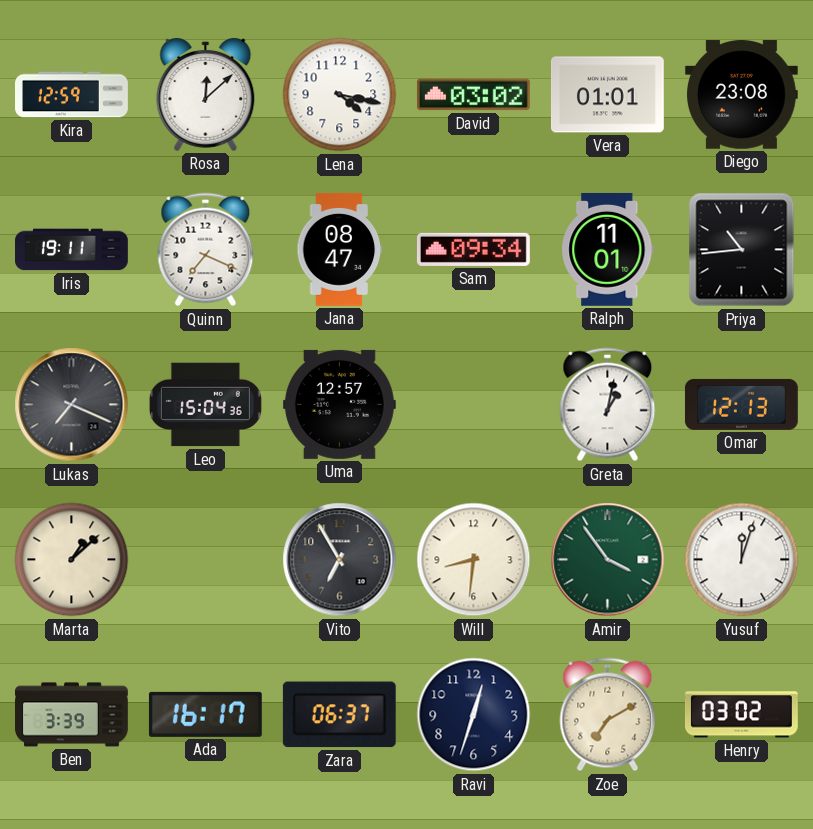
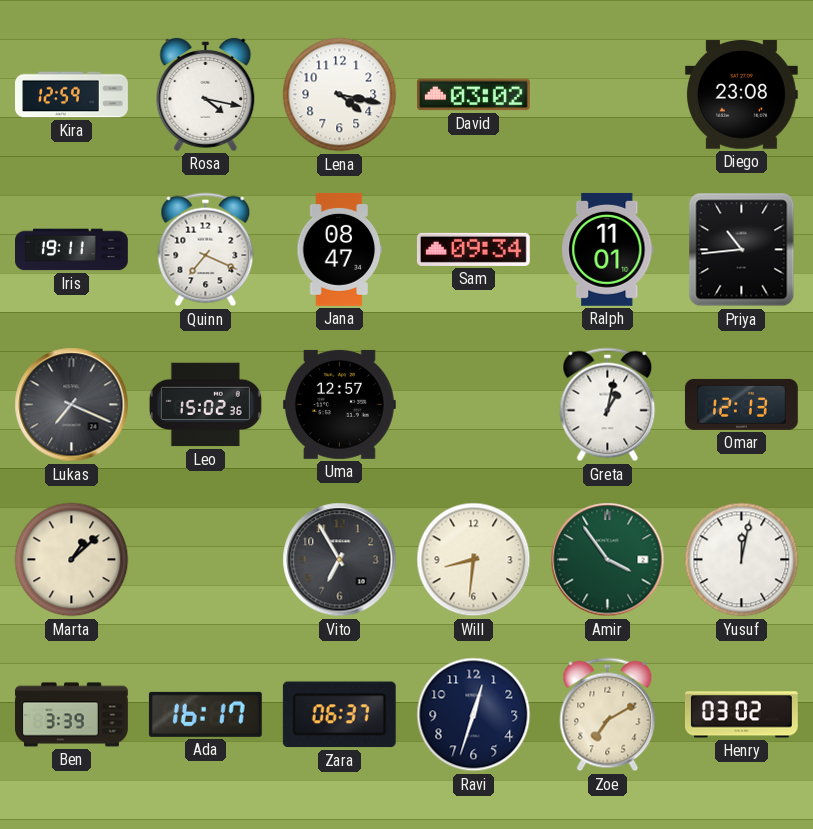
Rosa: 12:08 -> 4:17
Vera: 01:01 -> none
Leo: 15:04 -> 15:02
Yusuf: 12:03 -> 12:02
